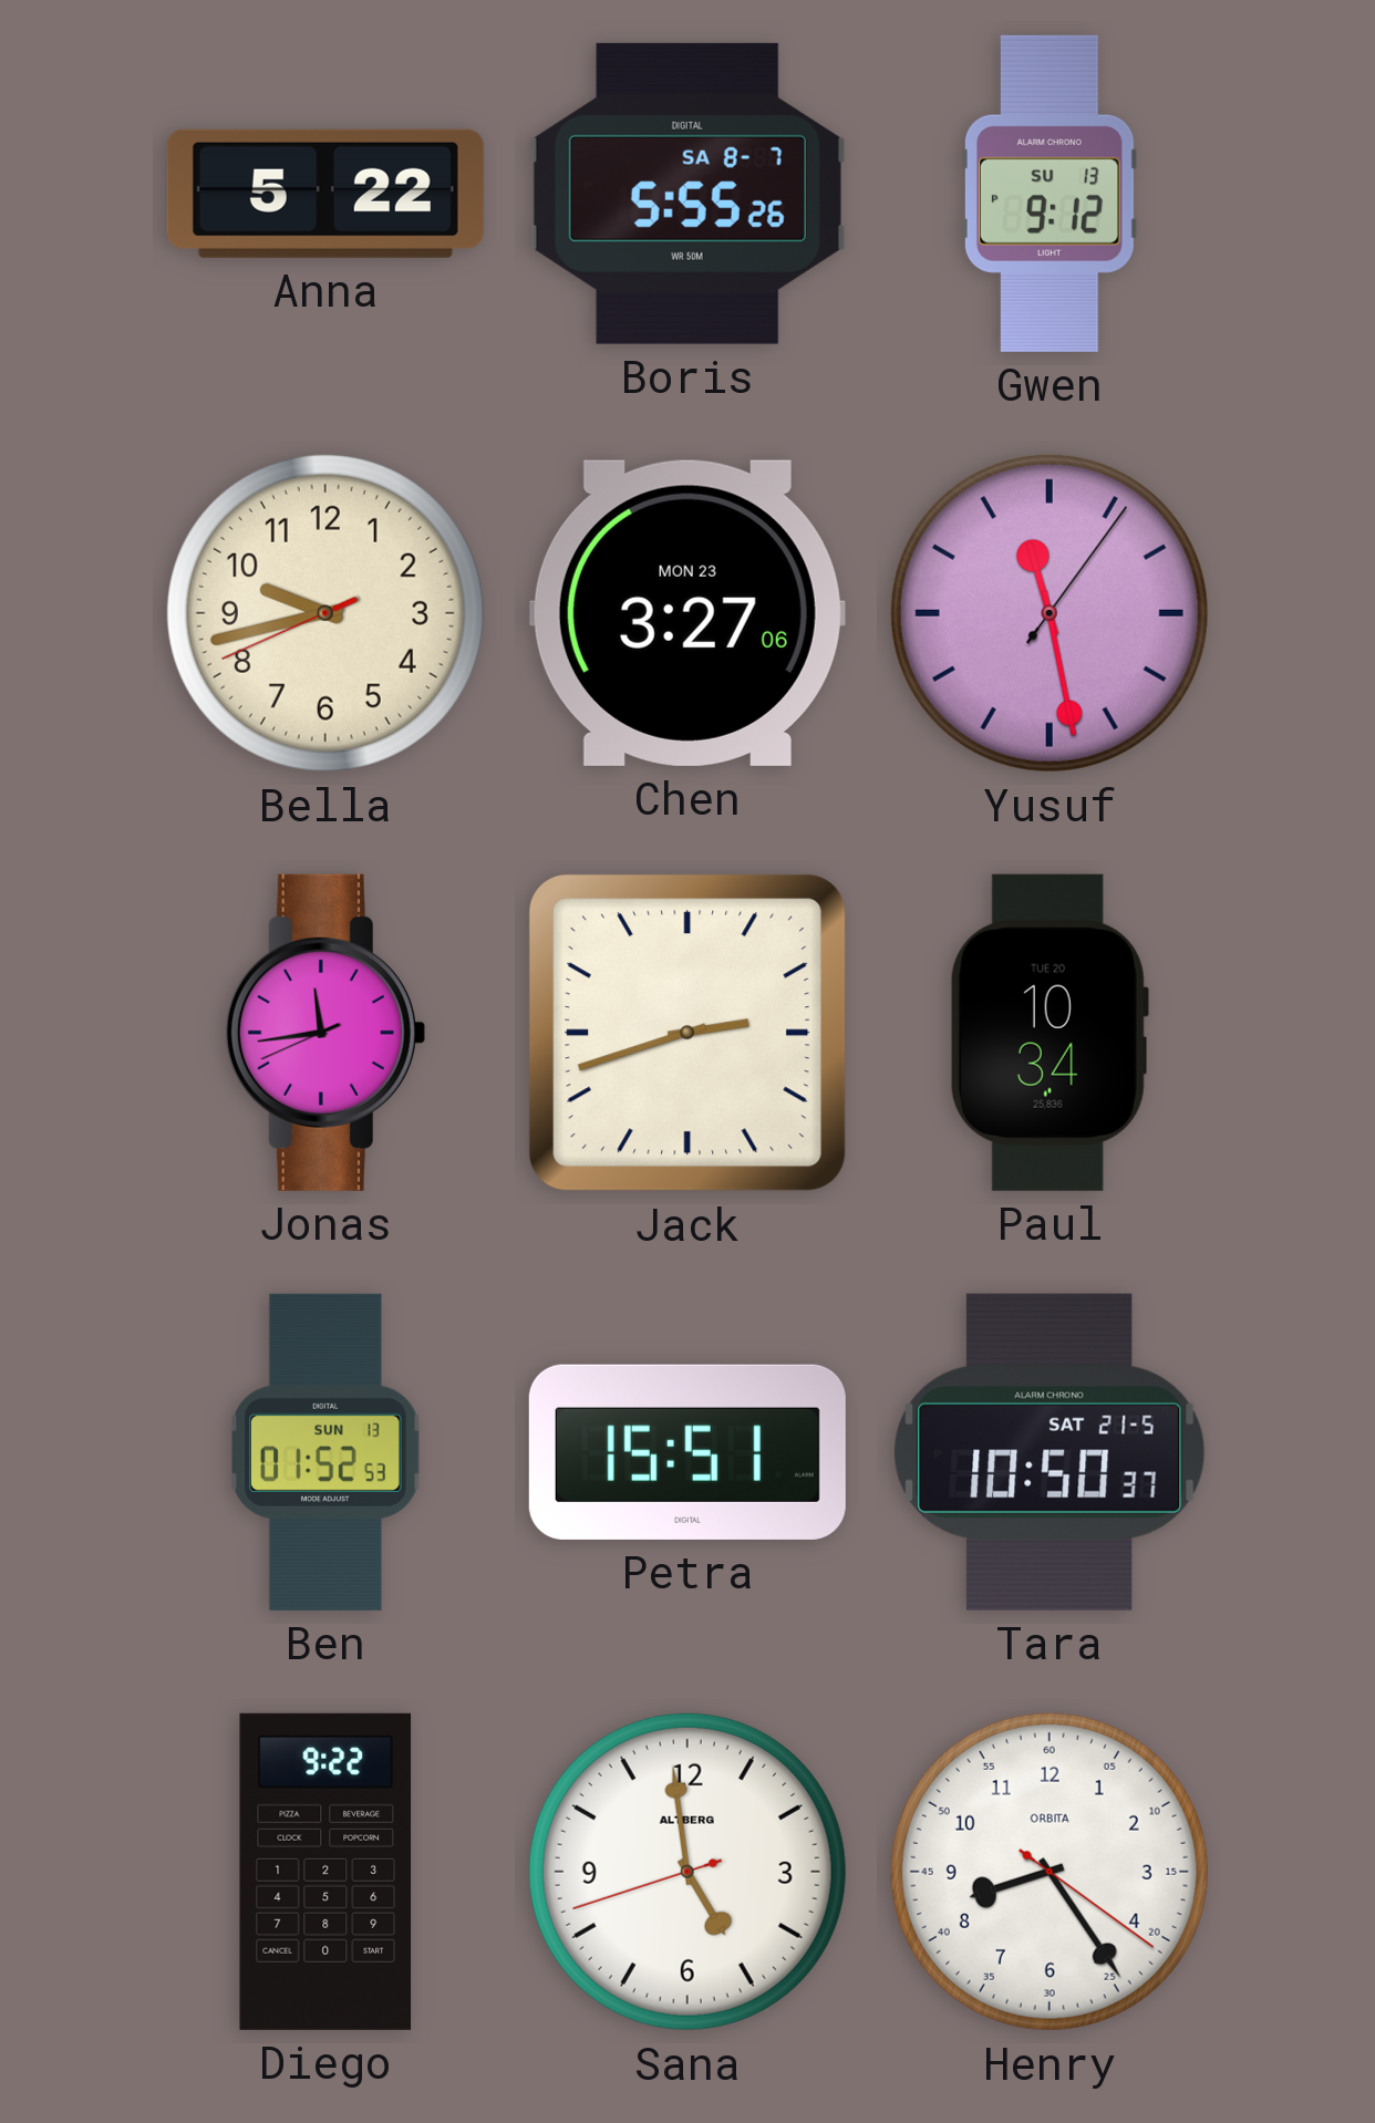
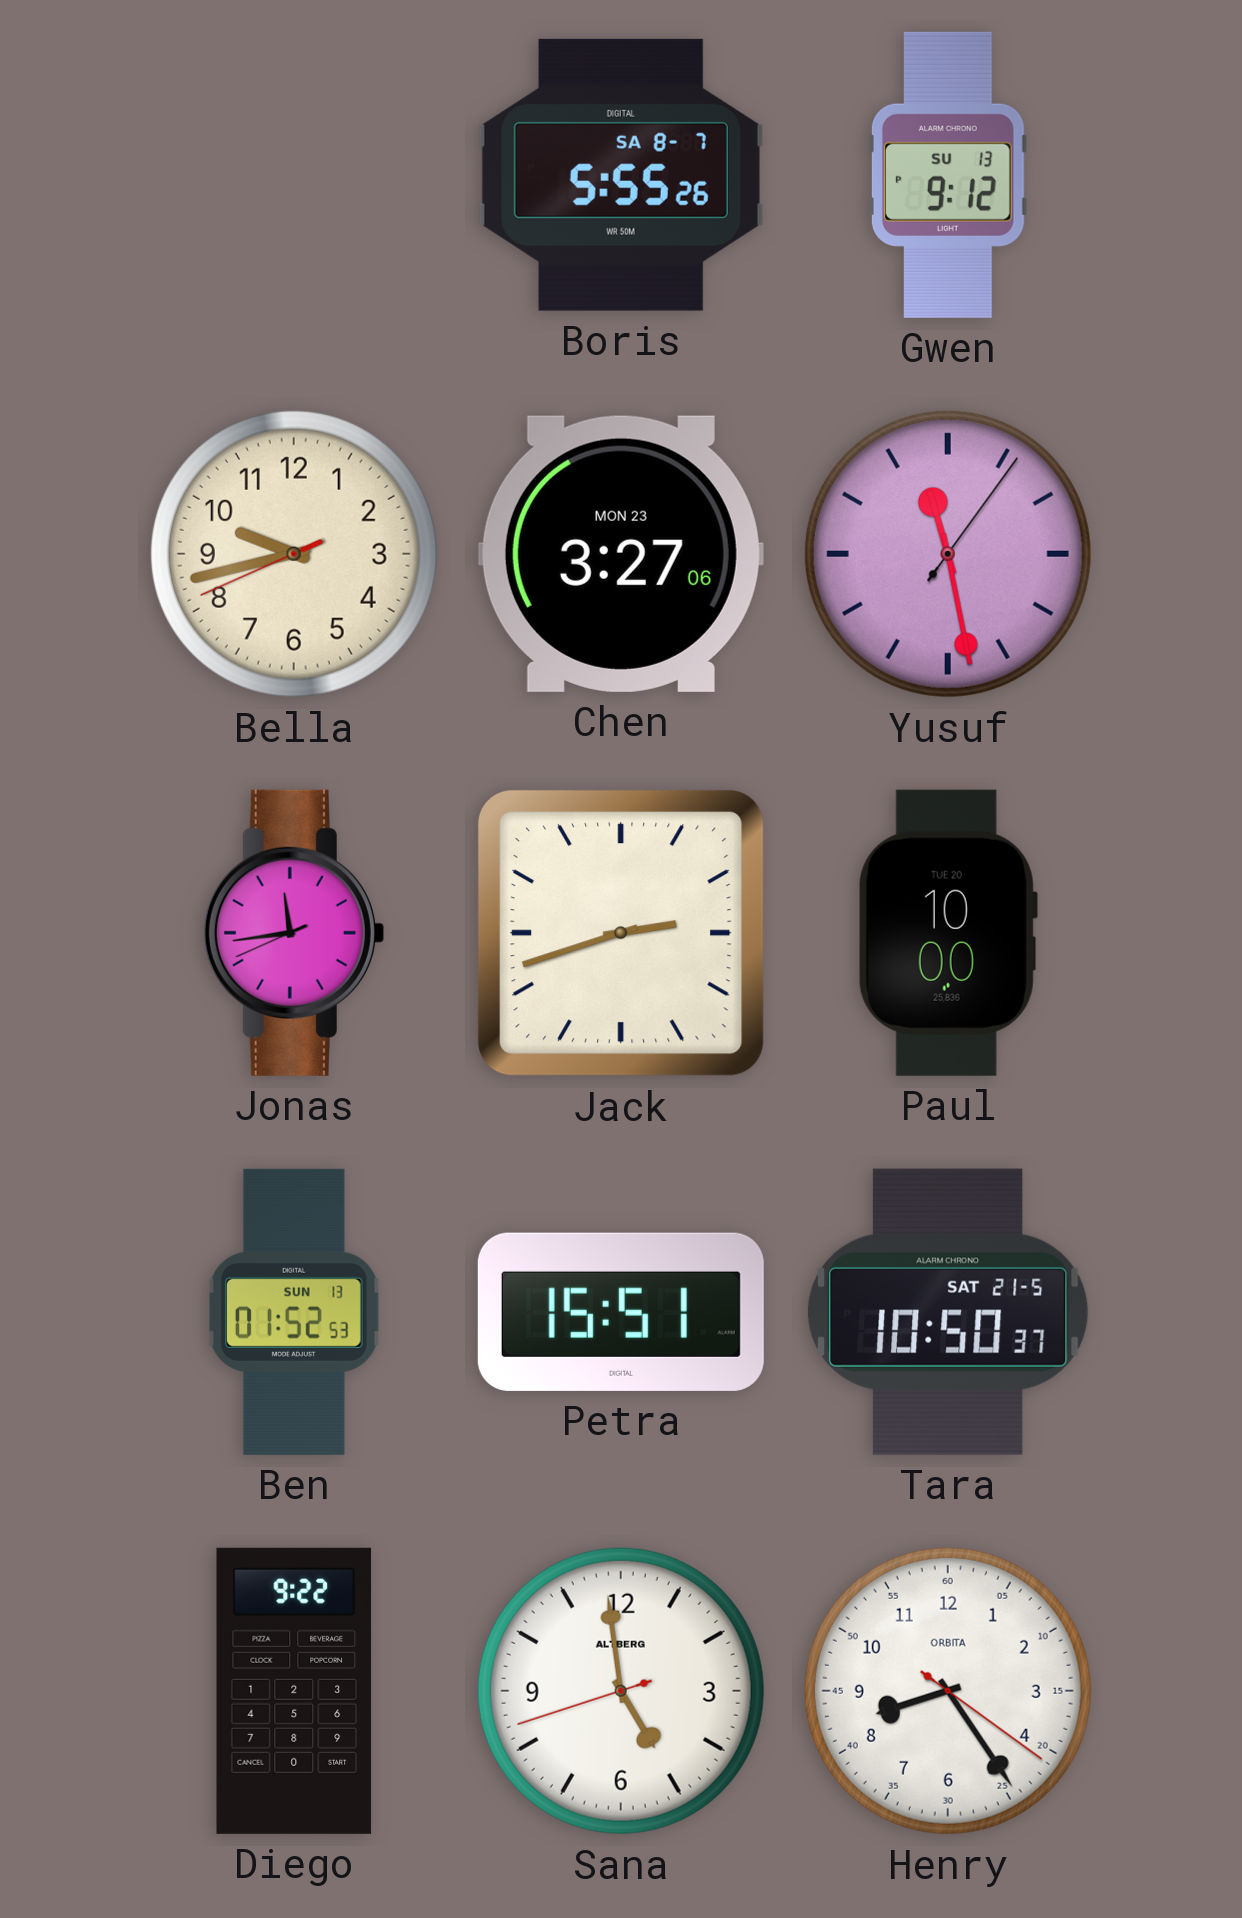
Anna: 5:22 -> none
Paul: 10:34 -> 10:00
